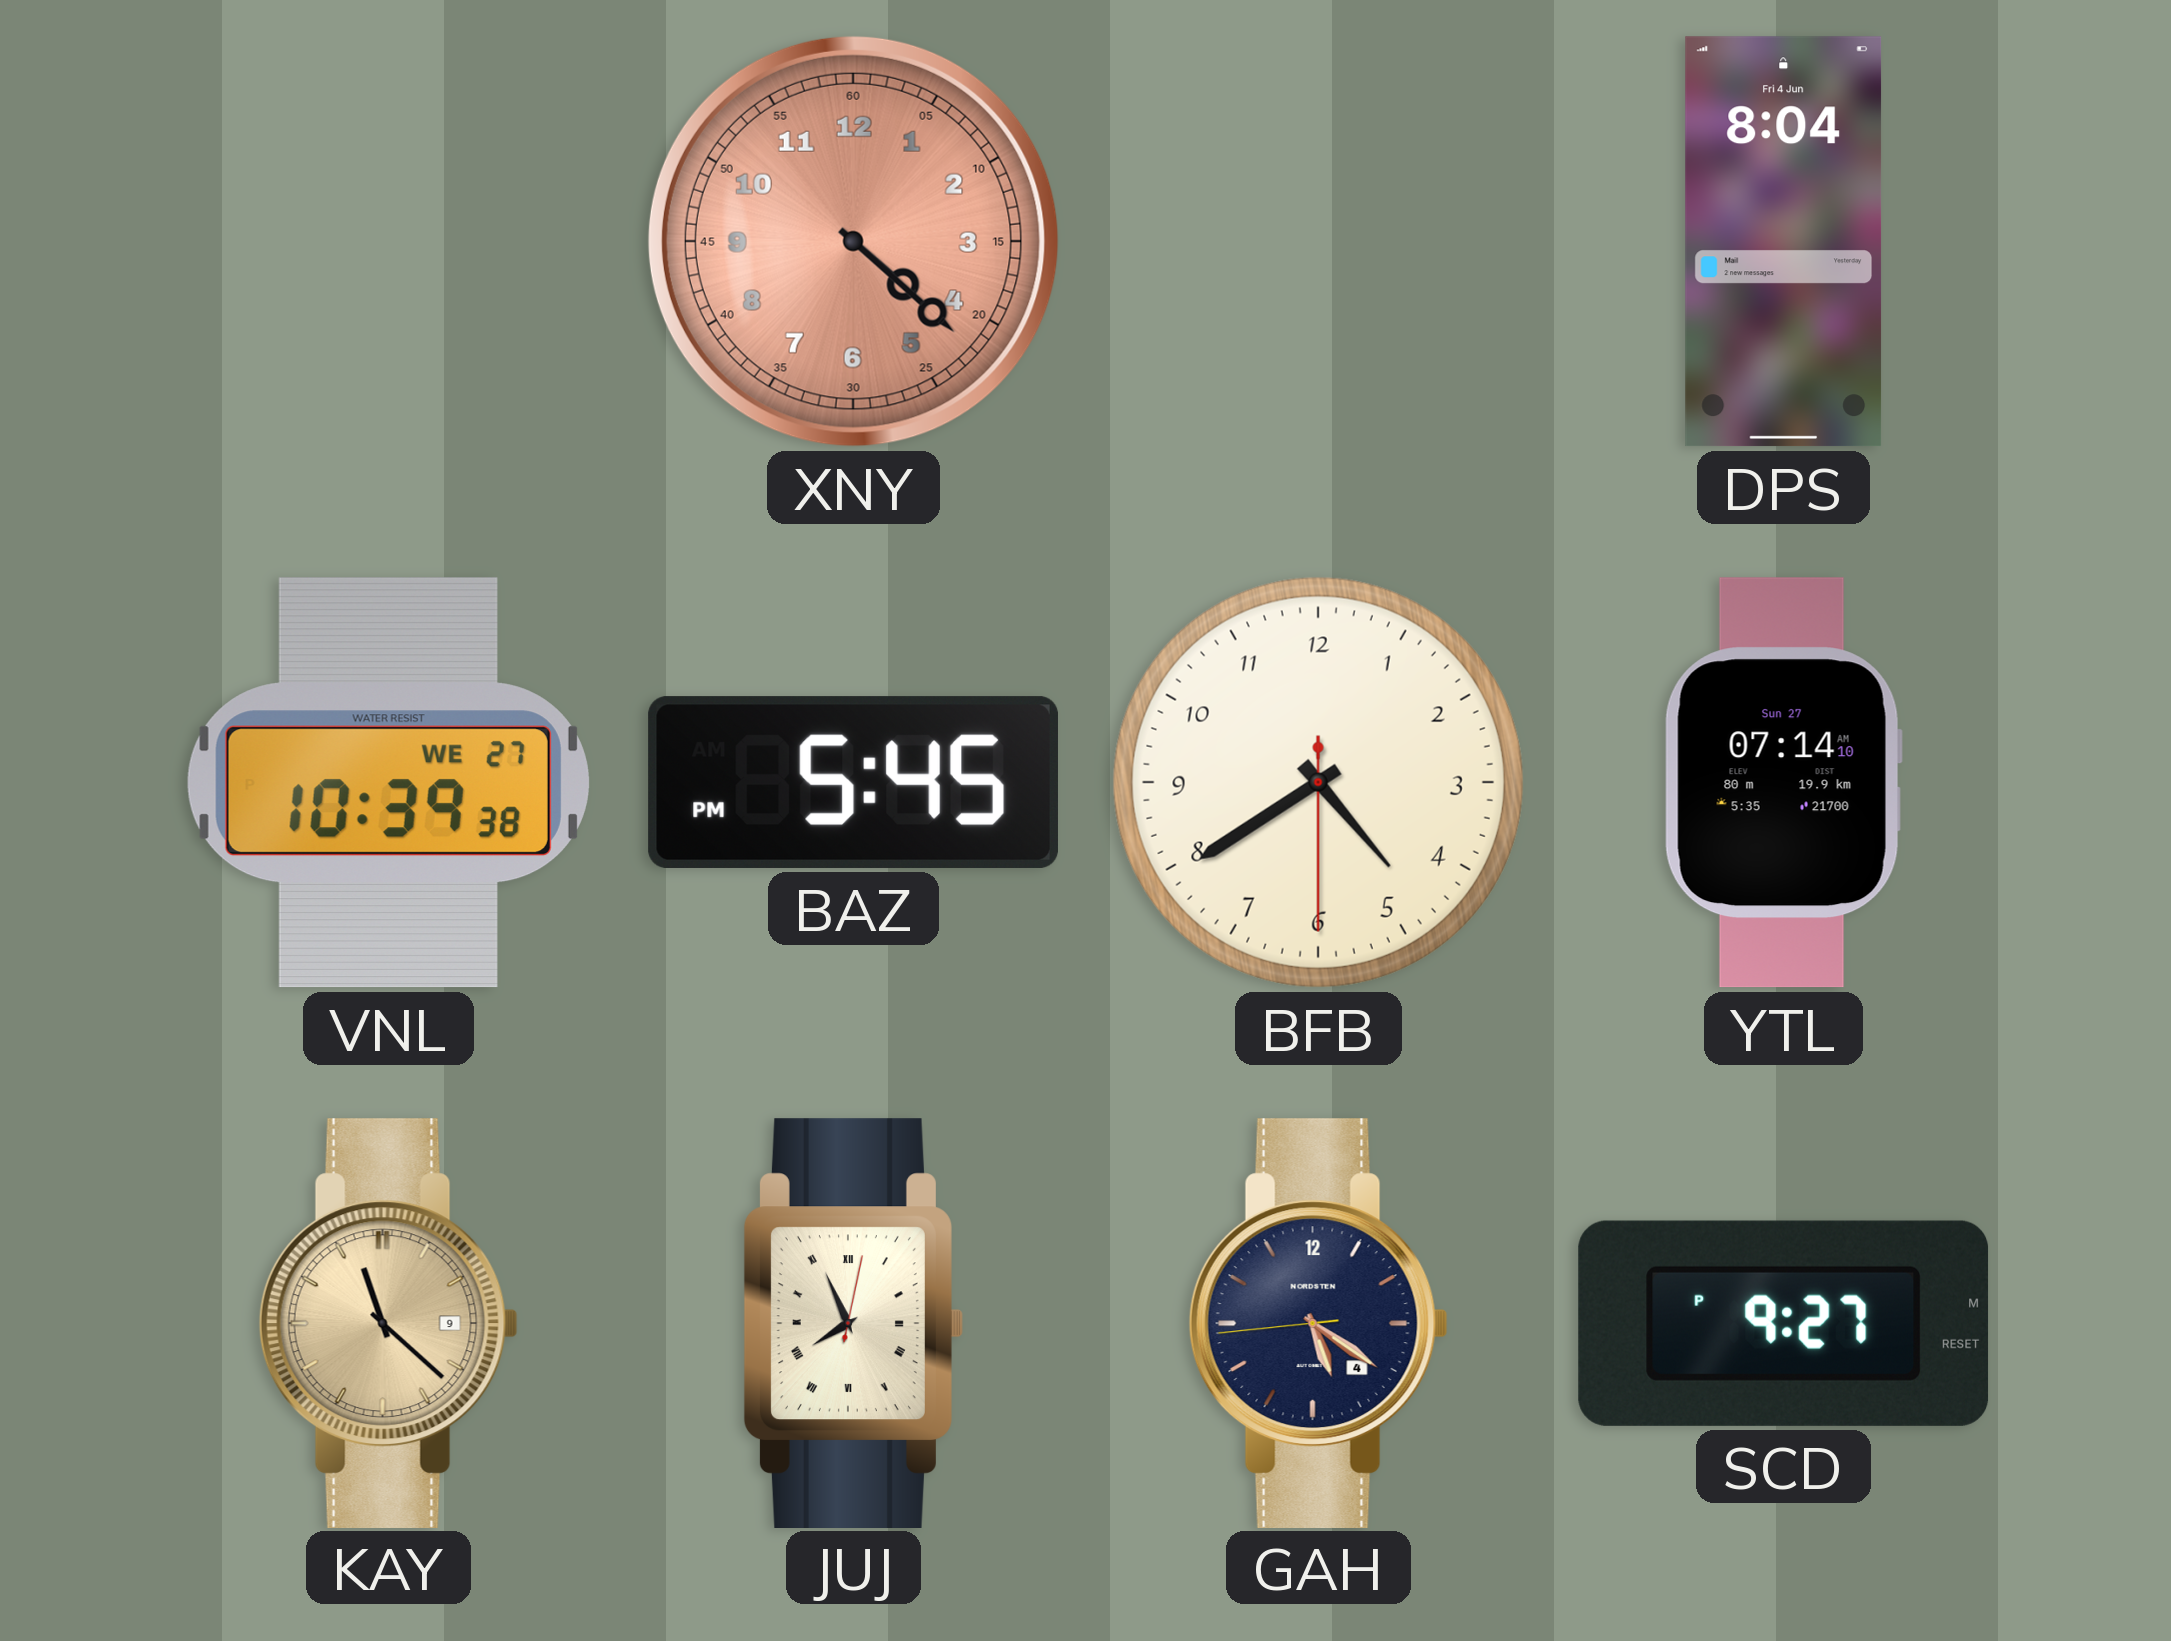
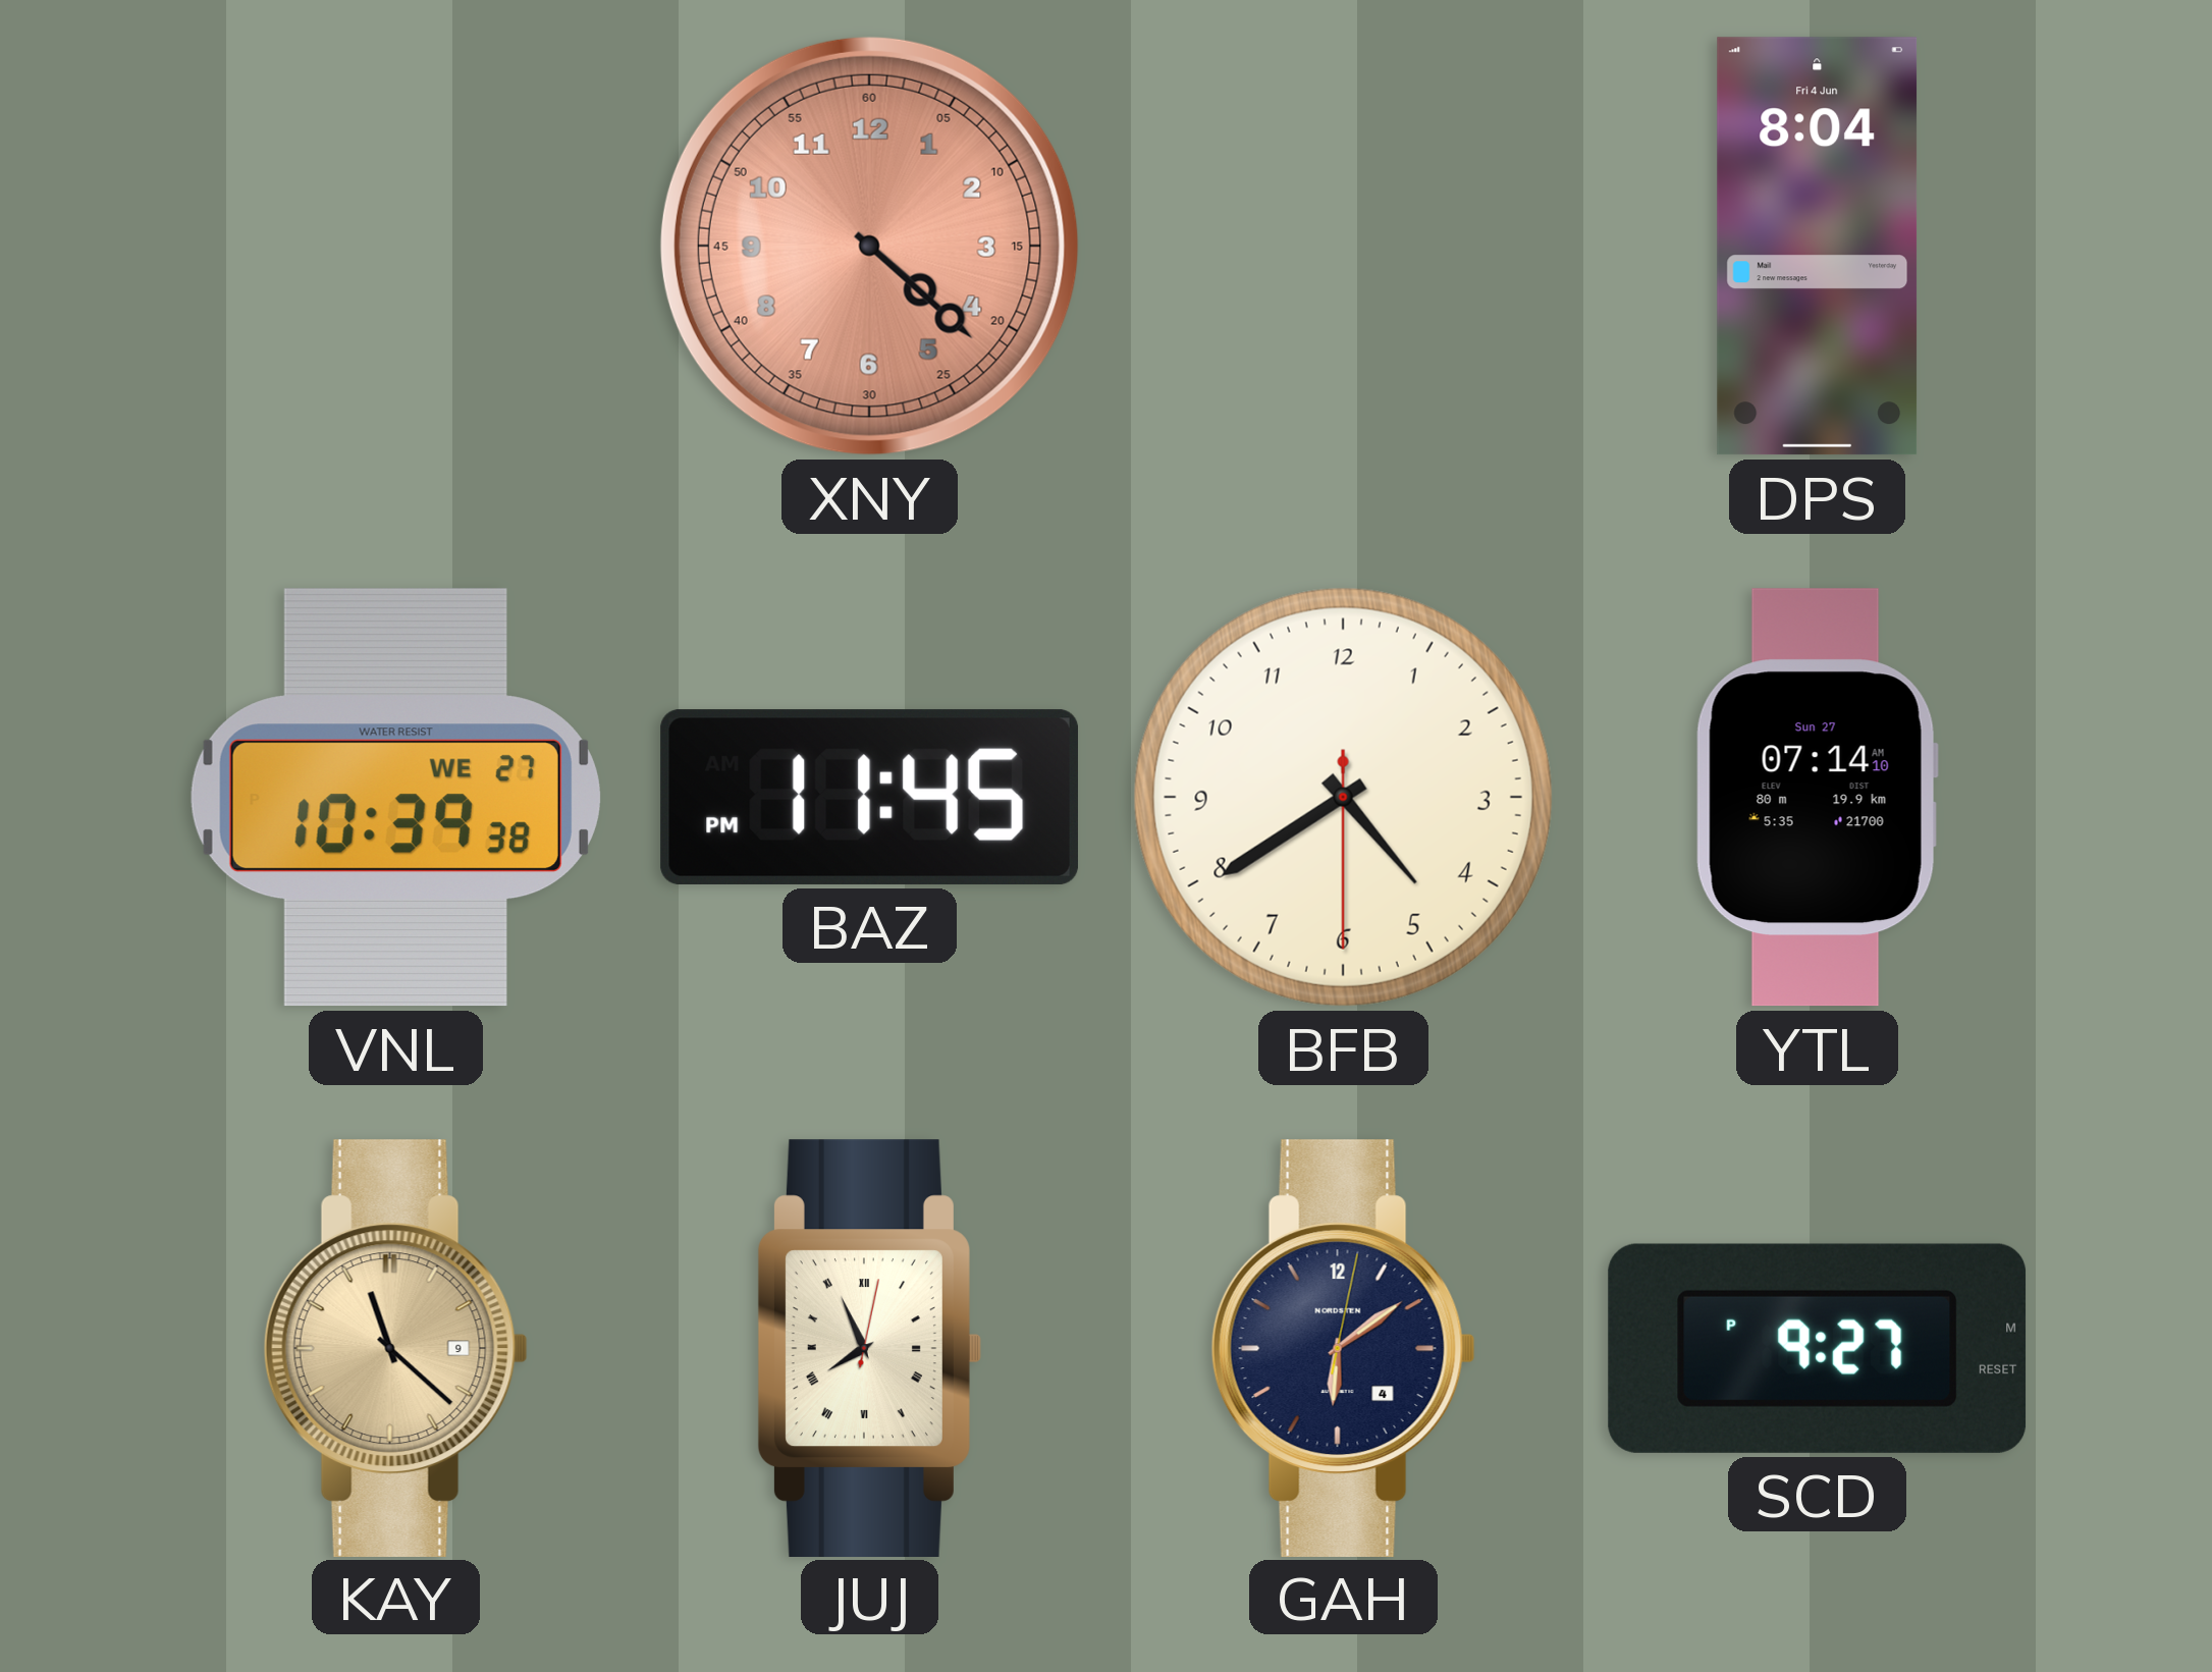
BAZ: 5:45 -> 11:45
GAH: 5:20 -> 6:09
